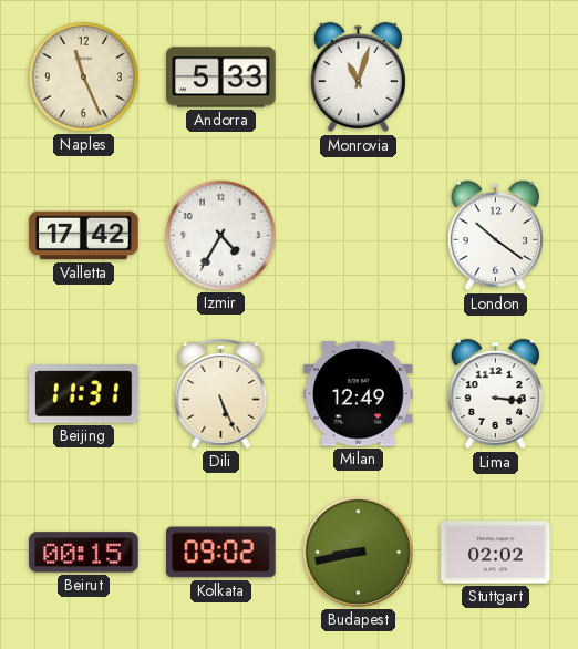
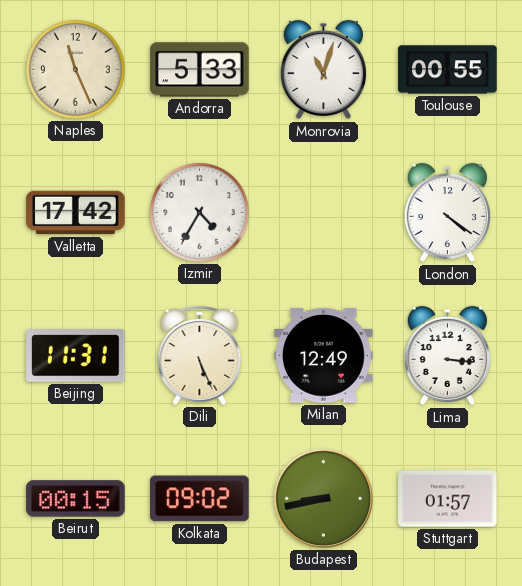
Toulouse: none -> 00:55
London: 10:21 -> 4:21
Stuttgart: 02:02 -> 01:57
